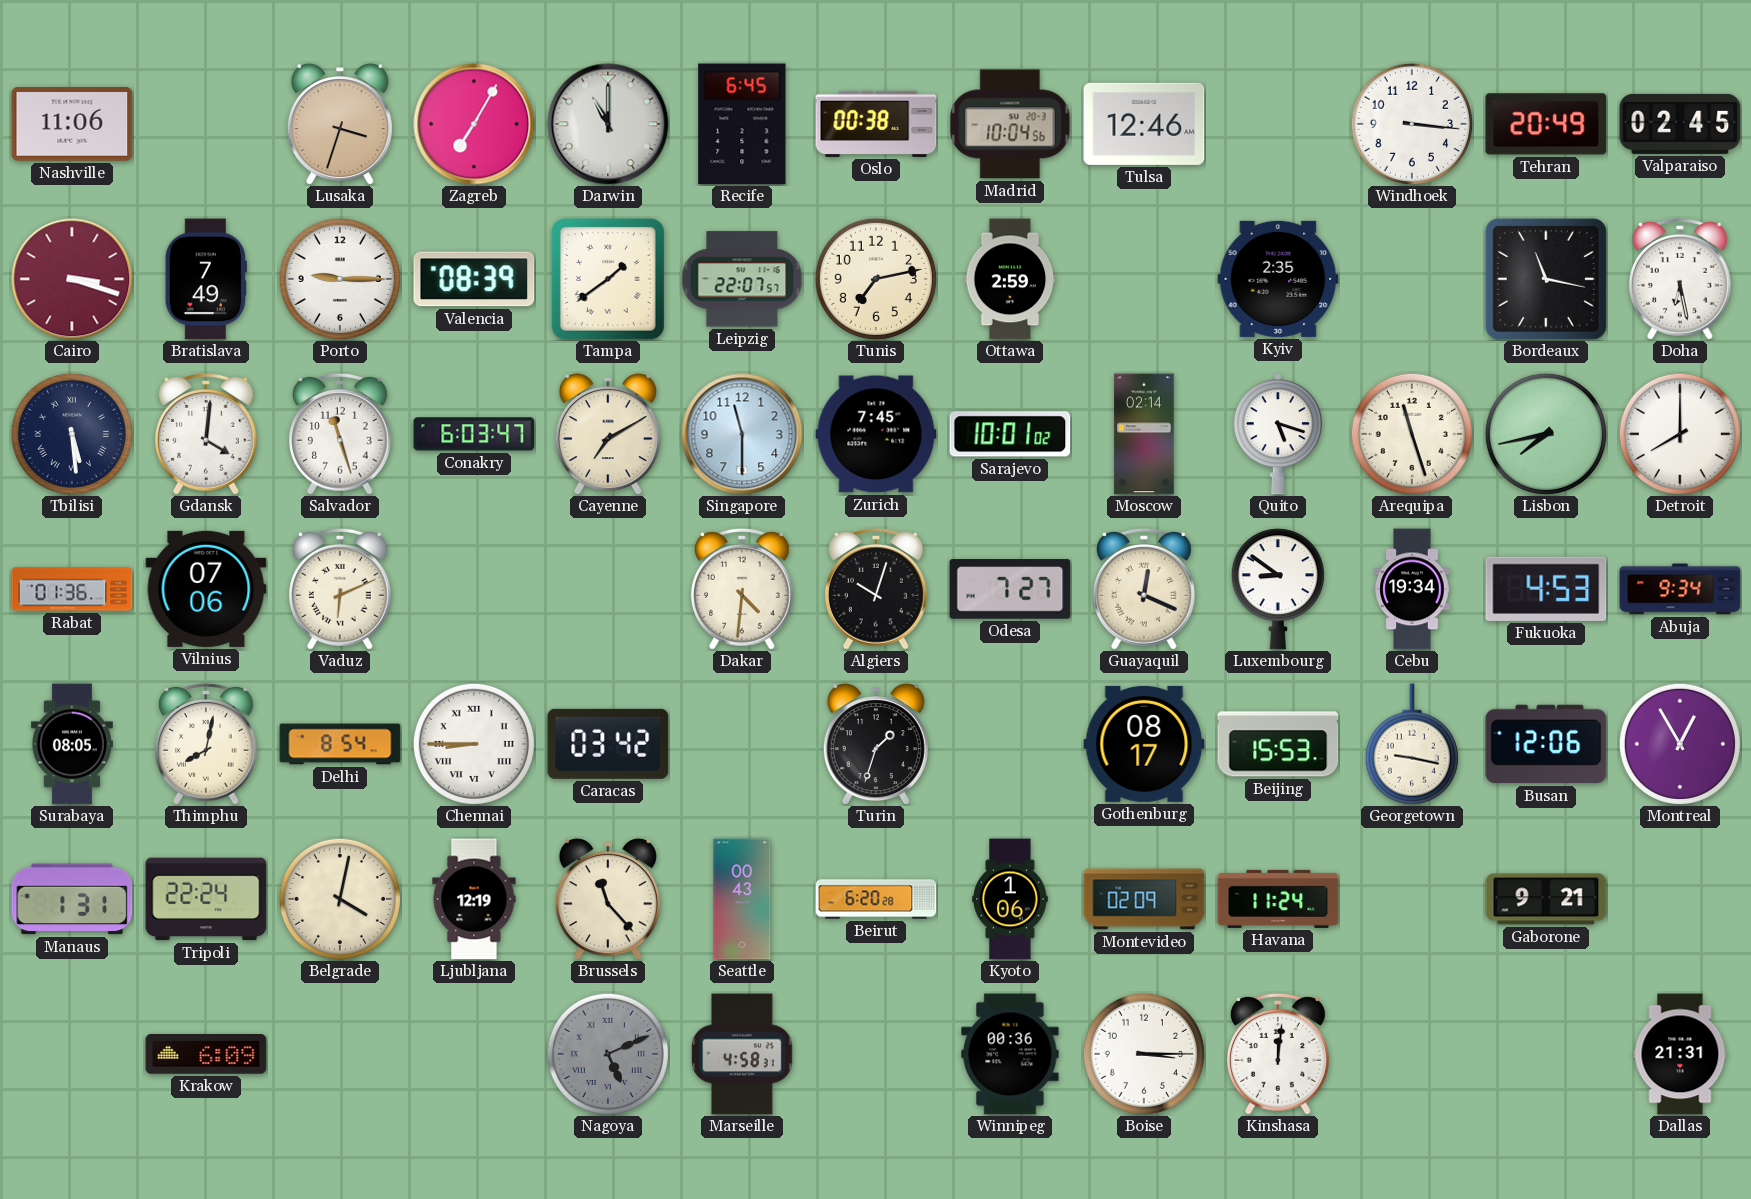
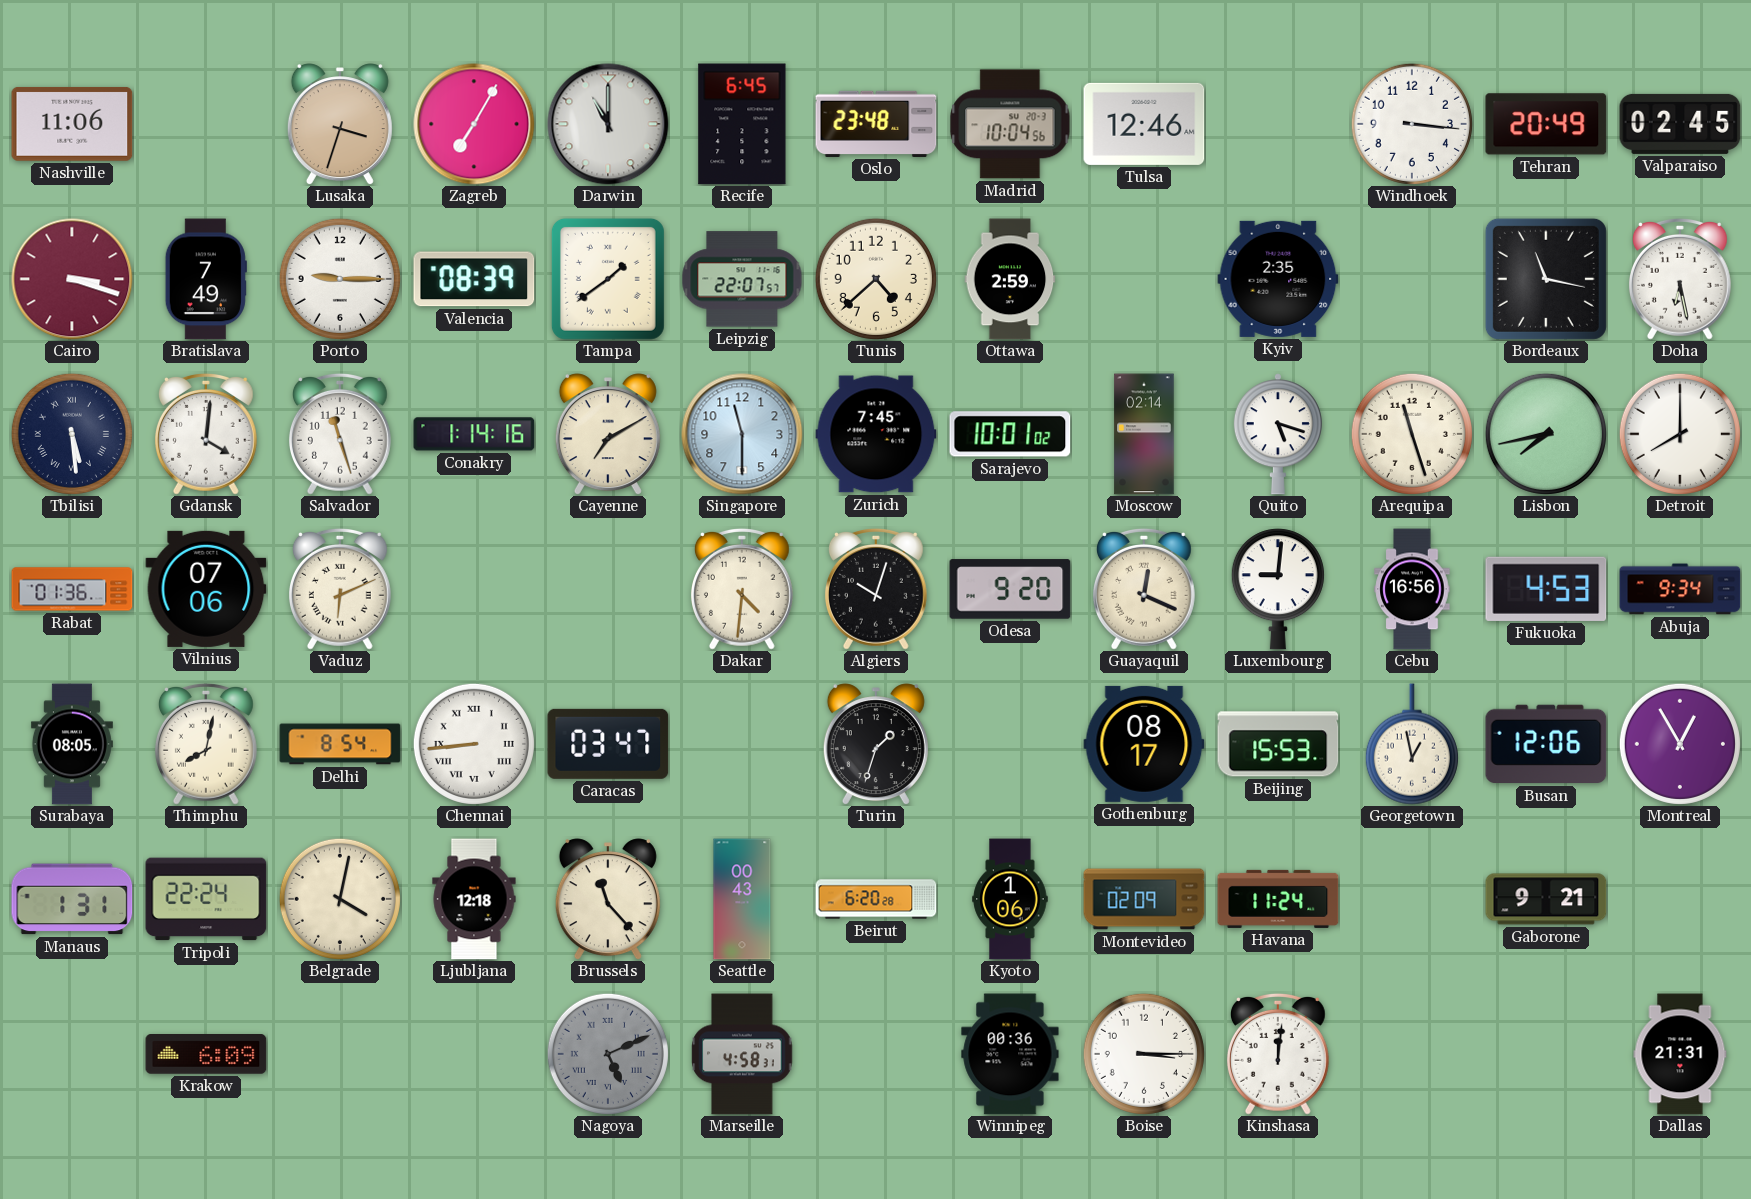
Oslo: 00:38 -> 23:48
Tunis: 7:13 -> 4:38
Conakry: 6:03 -> 1:14
Odesa: 7:27 -> 9:20
Luxembourg: 8:51 -> 9:01
Cebu: 19:34 -> 16:56
Chennai: 8:45 -> 8:44
Caracas: 03:42 -> 03:47
Georgetown: 9:17 -> 12:58
Ljubljana: 12:19 -> 12:18
